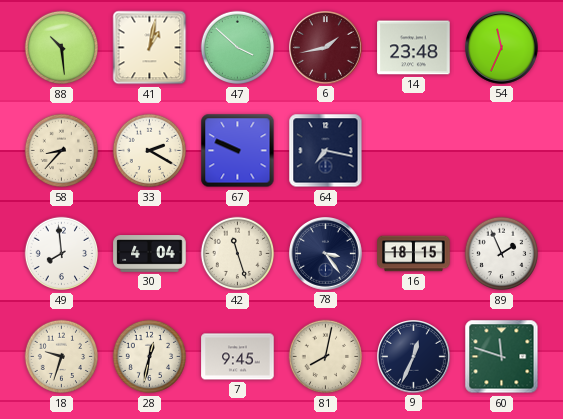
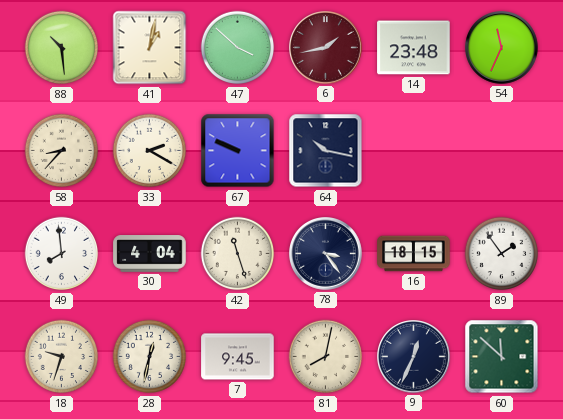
64: 7:17 -> 10:17
89: 1:56 -> 1:54
60: 11:48 -> 11:52
